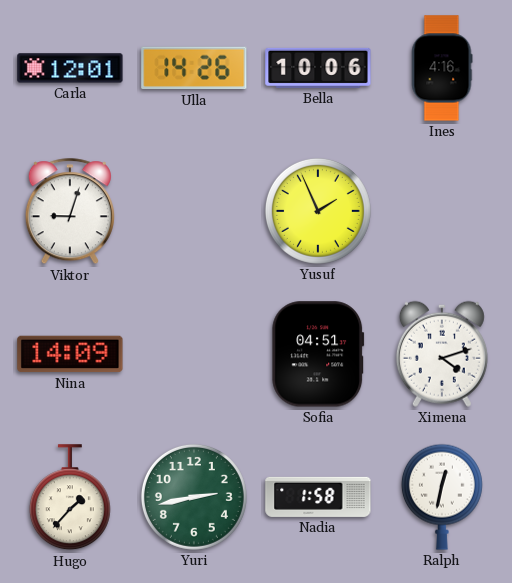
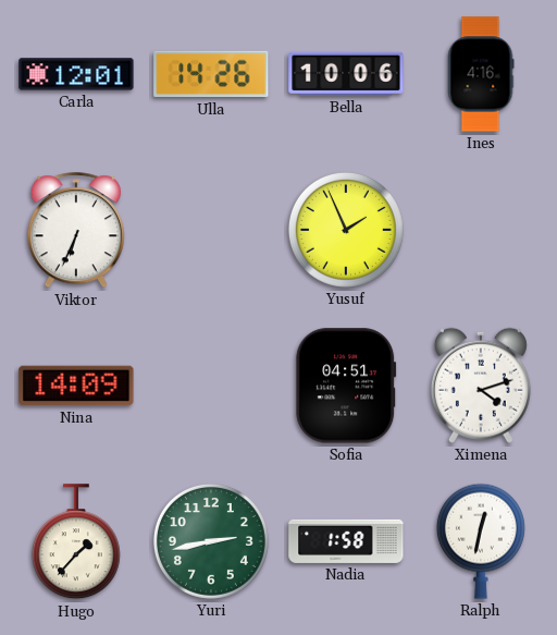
Viktor: 9:03 -> 6:34
